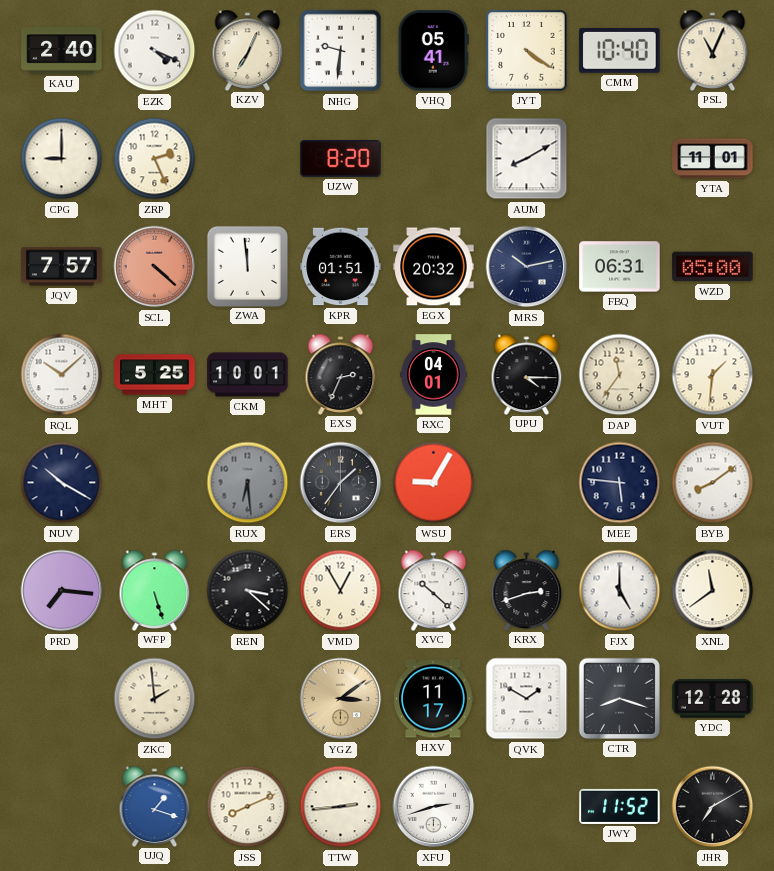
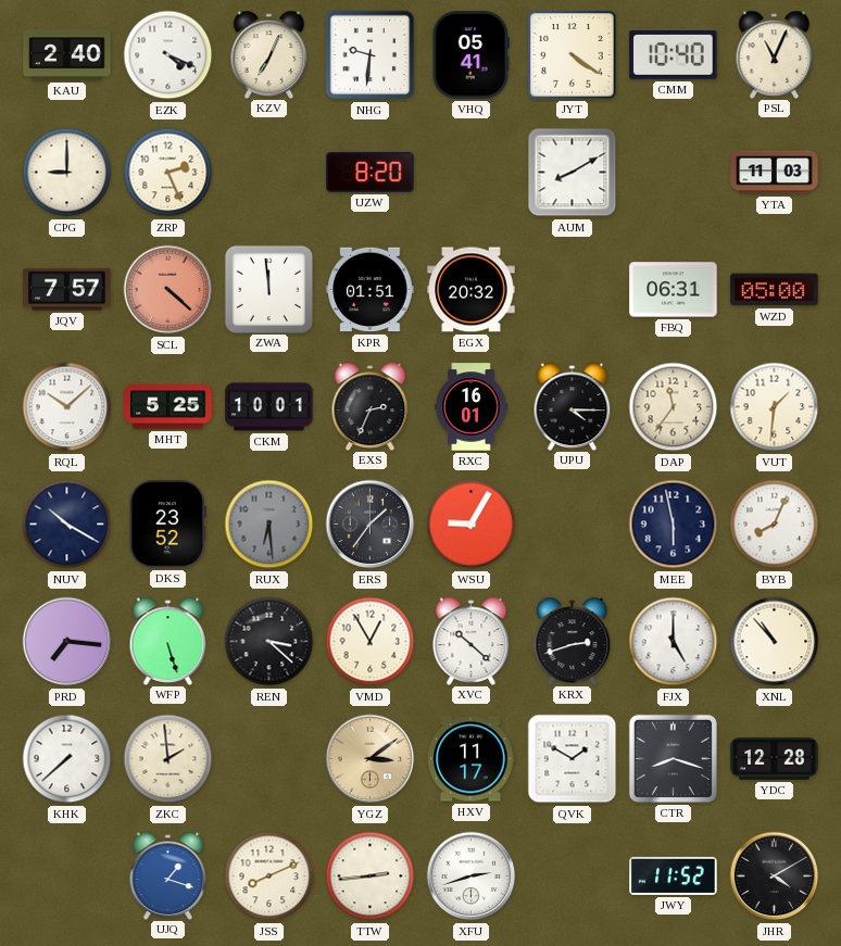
YTA: 11:01 -> 11:03
MRS: 10:13 -> none
RXC: 04:01 -> 16:01
DKS: none -> 23:52
MEE: 5:46 -> 5:58
BYB: 8:09 -> 8:04
XNL: 11:39 -> 10:53
KHK: none -> 7:38
JHR: 7:10 -> 4:10
